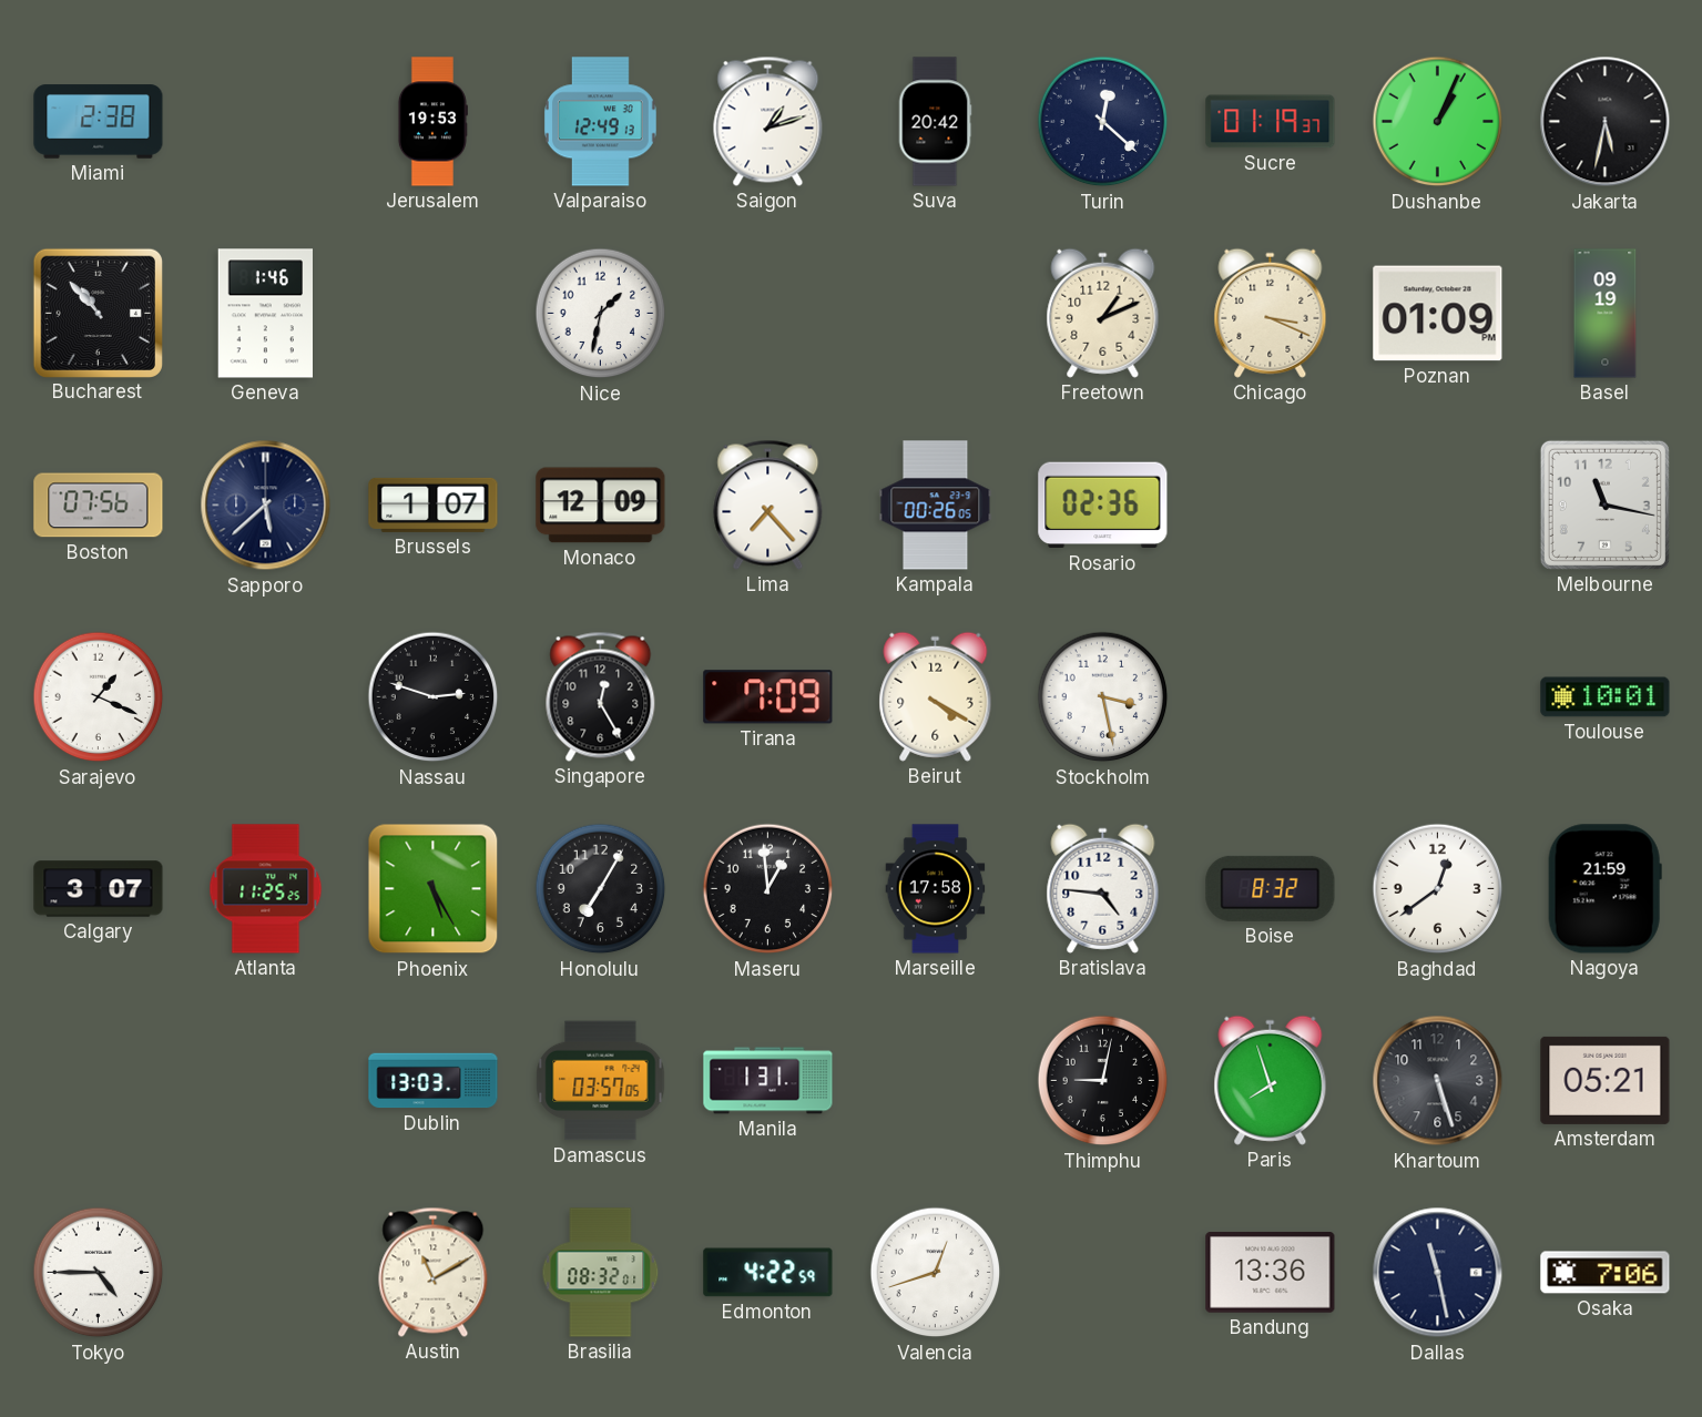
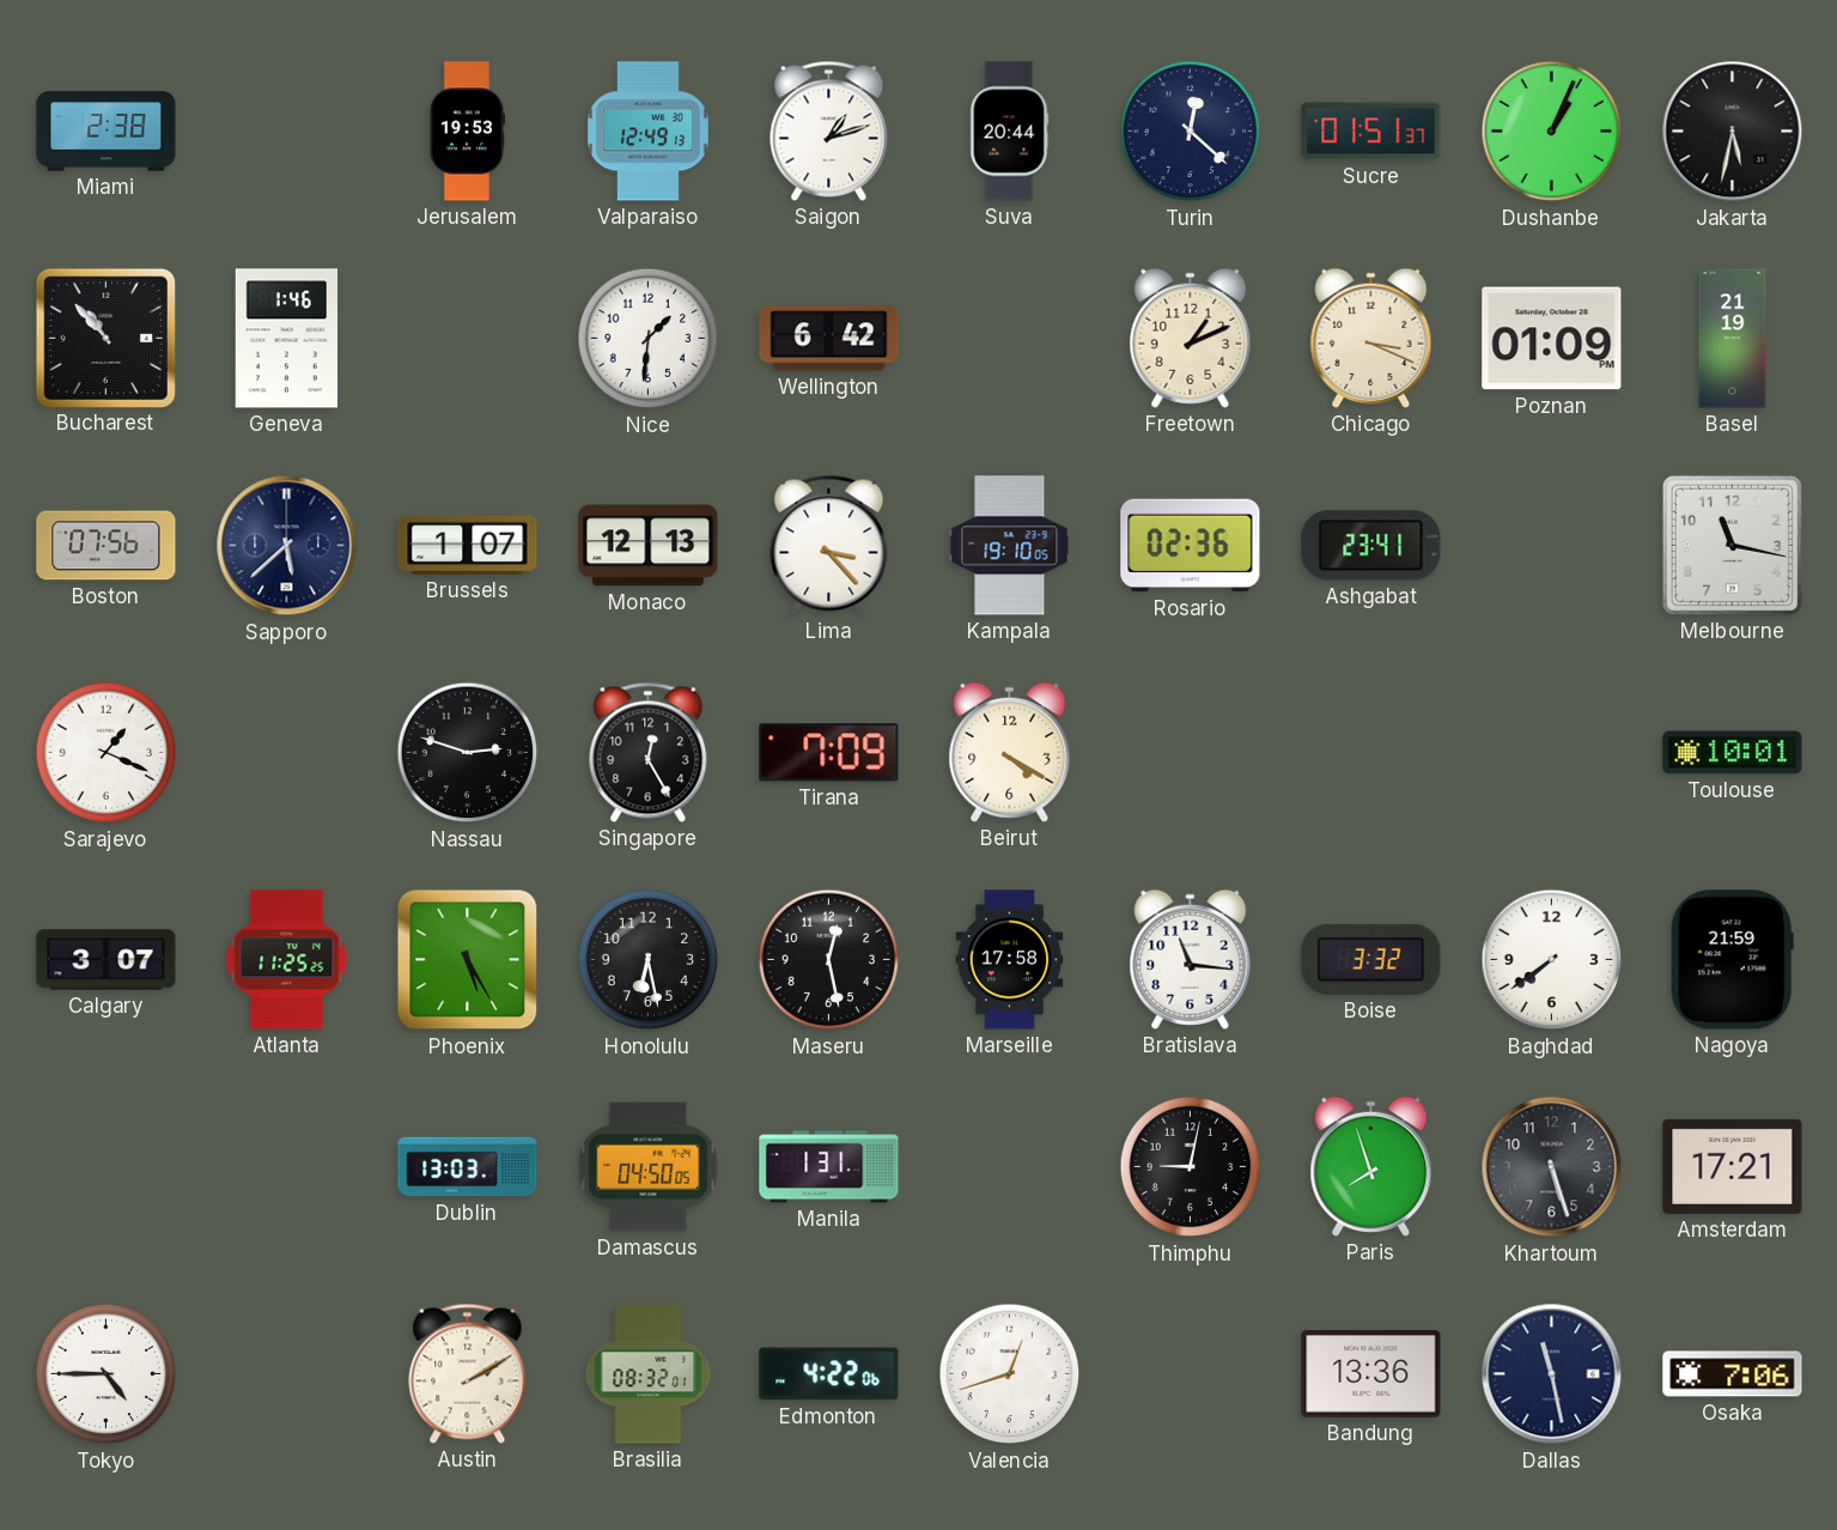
Suva: 20:42 -> 20:44
Sucre: 01:19 -> 01:51
Nice: 1:32 -> 1:31
Wellington: none -> 6:42
Basel: 09:19 -> 21:19
Monaco: 12:09 -> 12:13
Lima: 7:23 -> 3:23
Kampala: 00:26 -> 19:10
Ashgabat: none -> 23:41
Stockholm: 3:28 -> none
Honolulu: 7:05 -> 6:28
Maseru: 12:59 -> 12:28
Bratislava: 4:46 -> 11:16
Boise: 8:32 -> 3:32
Baghdad: 12:39 -> 7:39
Damascus: 03:57 -> 04:50
Amsterdam: 05:21 -> 17:21
Austin: 11:10 -> 2:10
Edmonton: 4:22:59 -> 4:22:06
